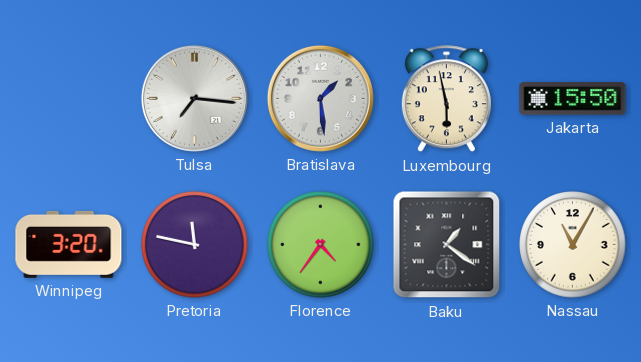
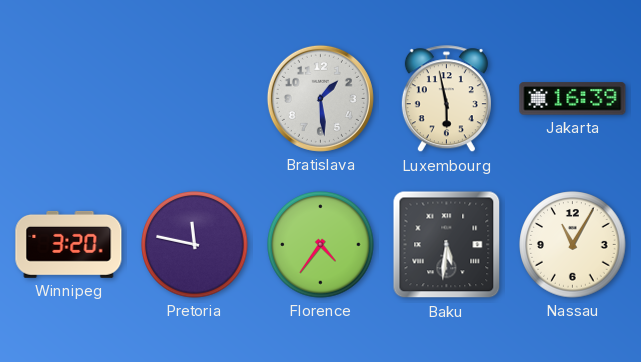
Tulsa: 7:16 -> none
Jakarta: 15:50 -> 16:39
Baku: 1:21 -> 5:31
